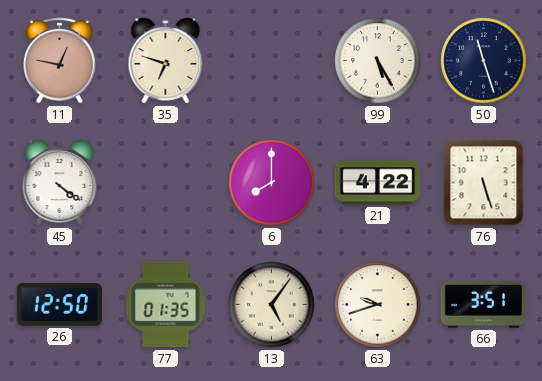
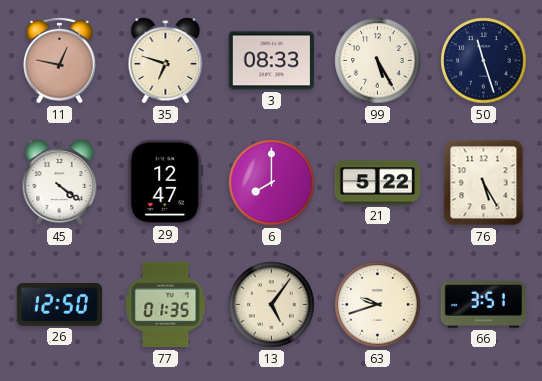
3: none -> 08:33
29: none -> 12:47
21: 4:22 -> 5:22
76: 5:27 -> 5:25
